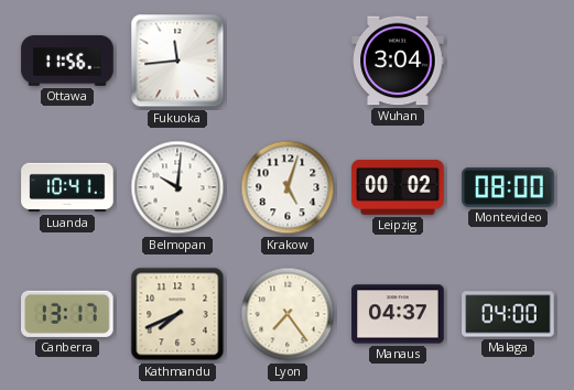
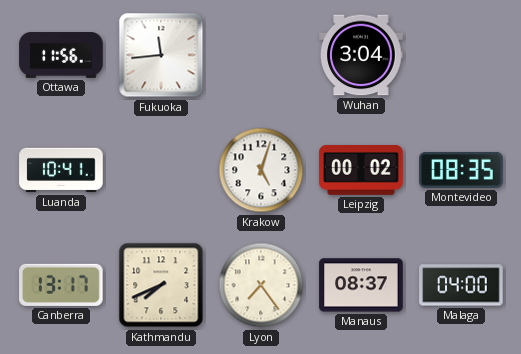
Belmopan: 10:01 -> none
Montevideo: 08:00 -> 08:35
Manaus: 04:37 -> 08:37
